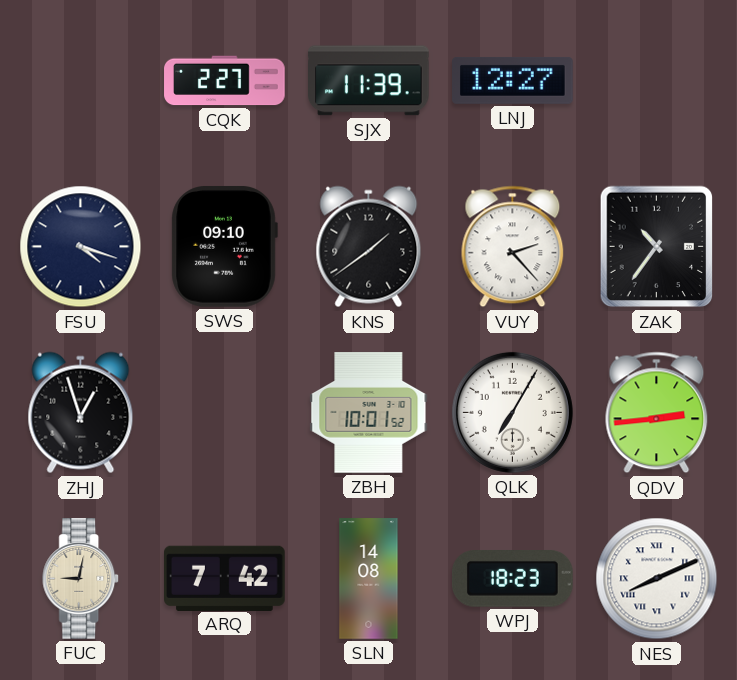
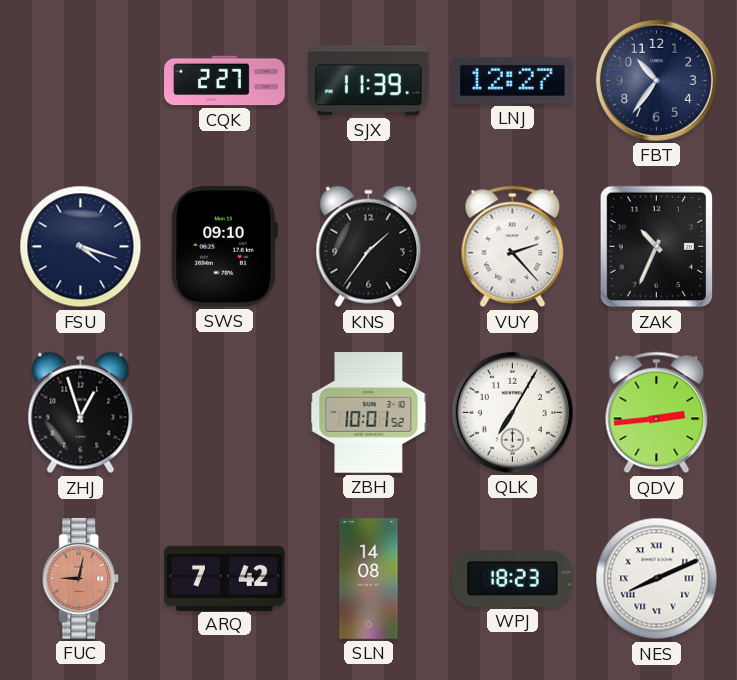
FBT: none -> 10:36
KNS: 1:39 -> 1:36
ZAK: 10:36 -> 10:34
FUC dial: cream -> salmon
